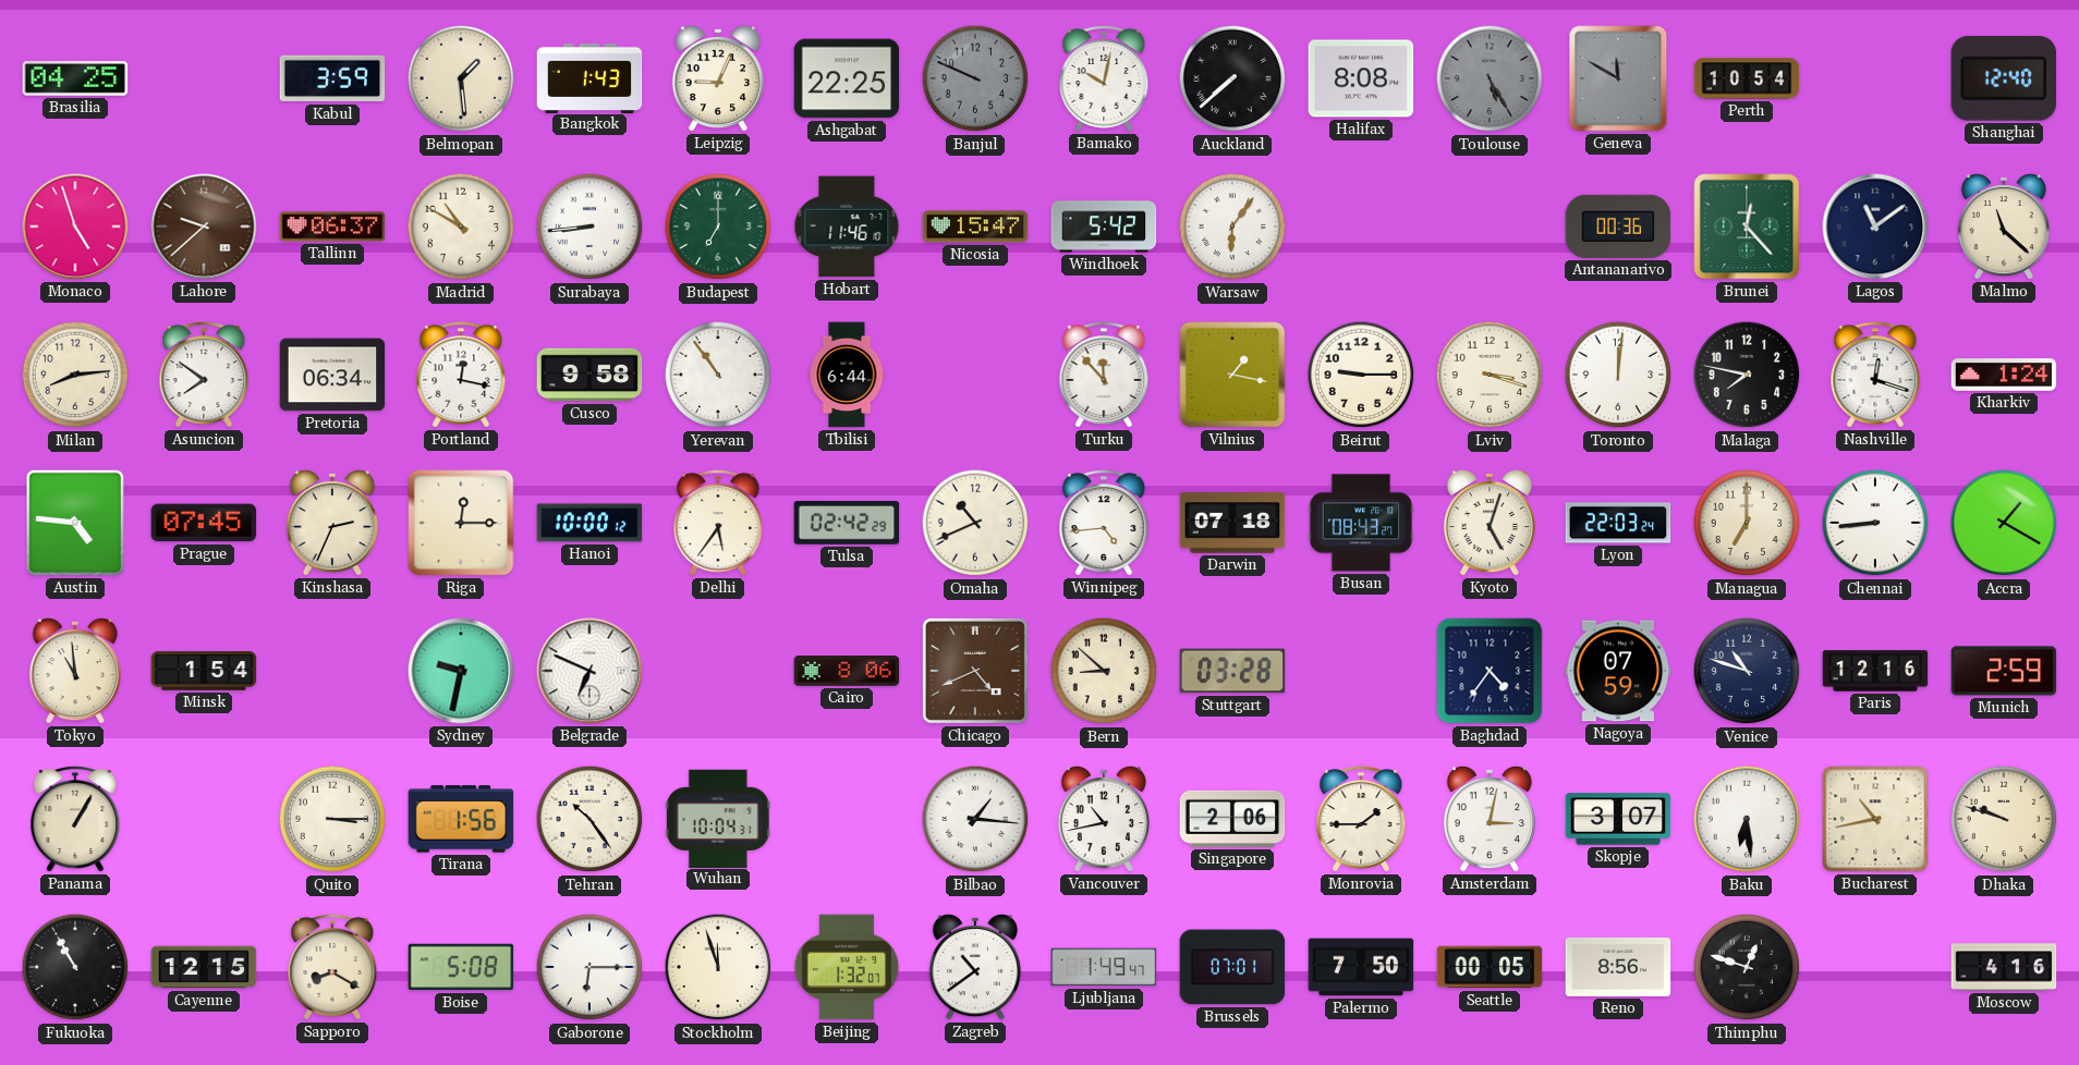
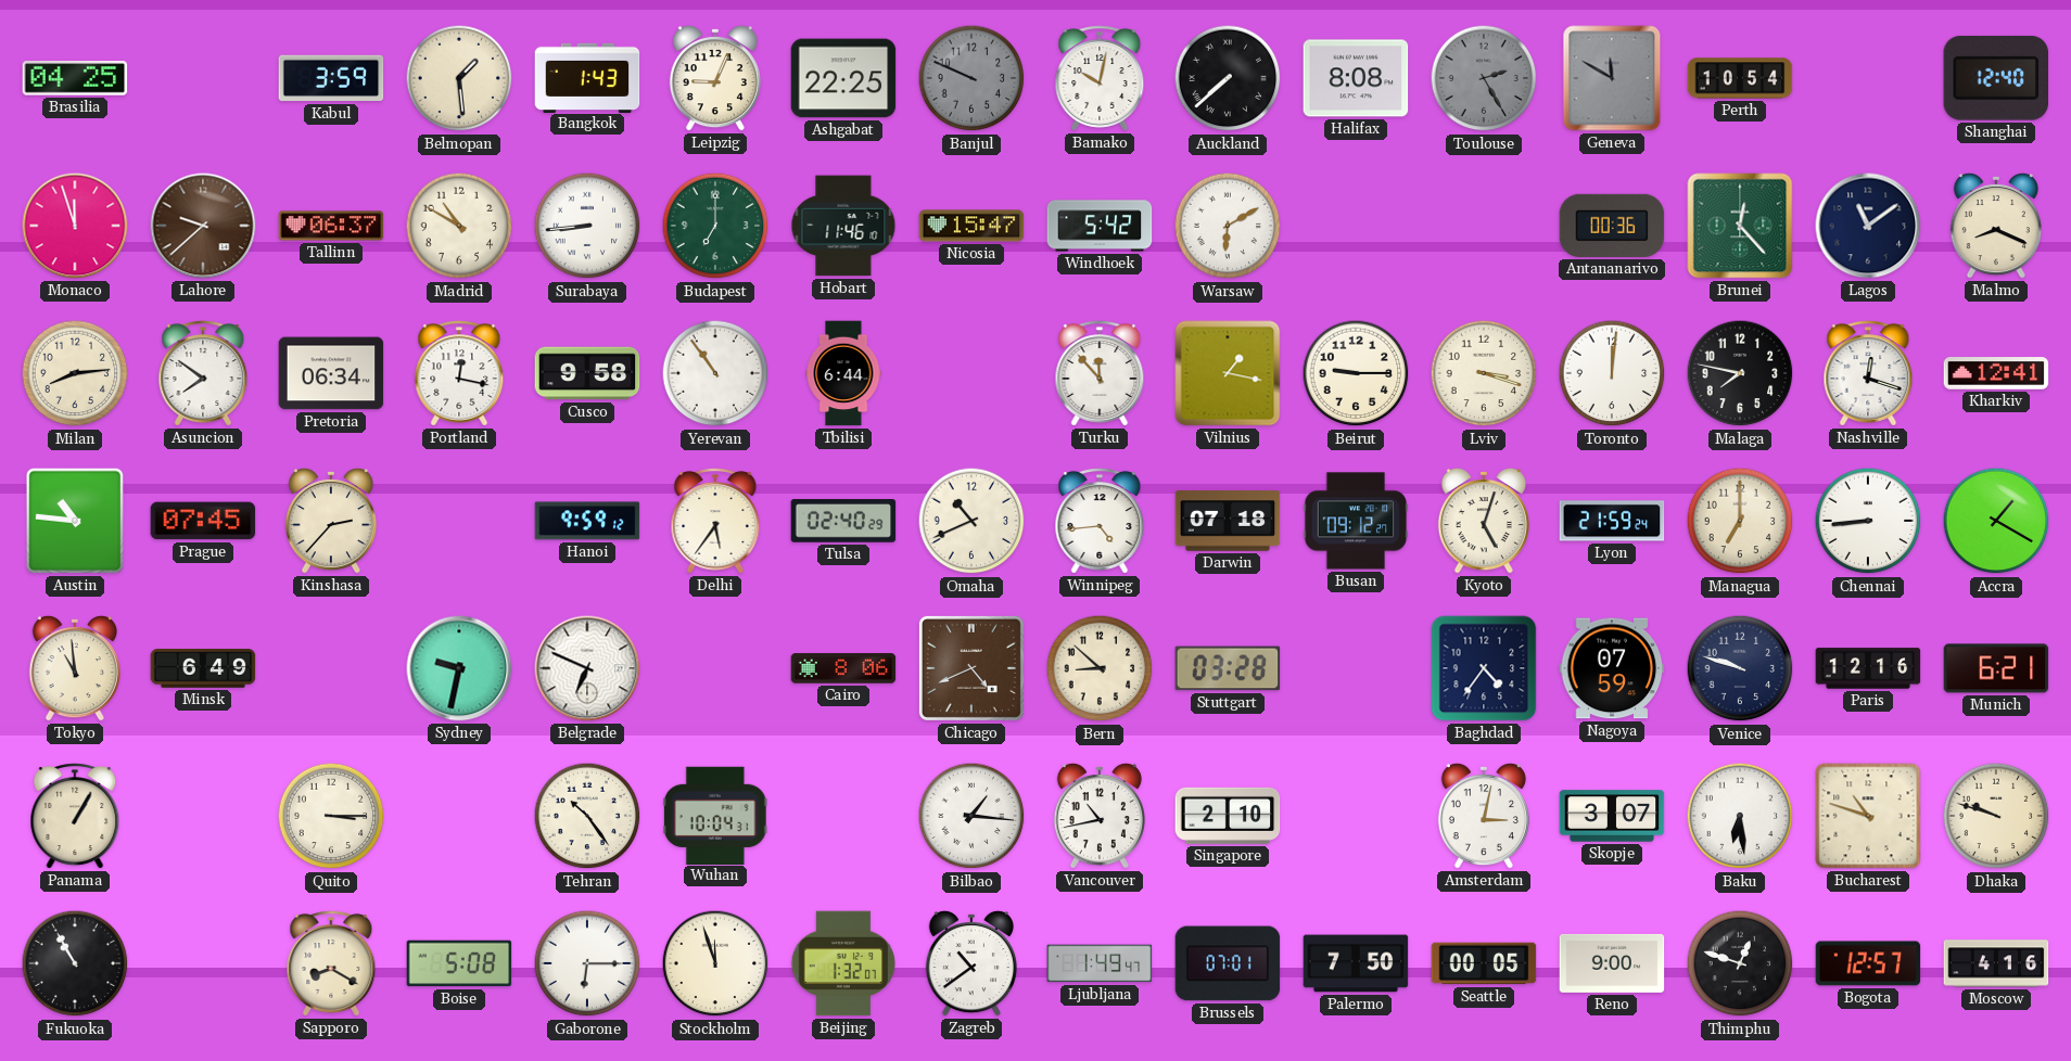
Toulouse: 5:25 -> 2:25
Monaco: 4:57 -> 11:57
Warsaw: 6:06 -> 6:10
Malmo: 11:22 -> 8:19
Kharkiv: 1:24 -> 12:41
Austin: 4:46 -> 10:46
Kinshasa: 2:34 -> 2:37
Riga: 12:15 -> none
Hanoi: 10:00 -> 9:59
Tulsa: 02:42 -> 02:40
Busan: 08:43 -> 09:12
Lyon: 22:03 -> 21:59
Minsk: 1:54 -> 6:49
Venice: 10:48 -> 9:48
Munich: 2:59 -> 6:21
Tirana: 1:56 -> none
Singapore: 2:06 -> 2:10
Monrovia: 1:45 -> none
Bucharest: 10:43 -> 10:48
Cayenne: 12:15 -> none
Reno: 8:56 -> 9:00
Bogota: none -> 12:57
